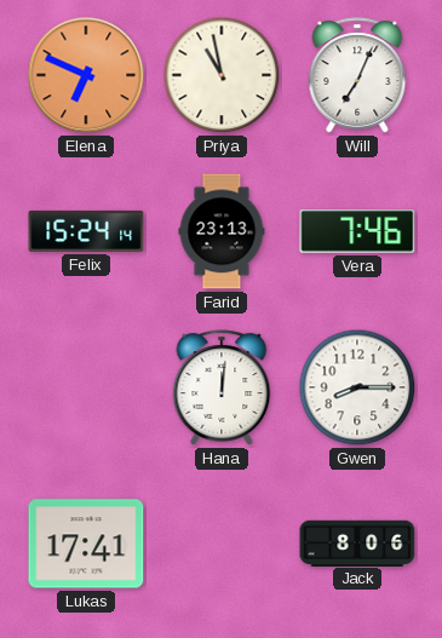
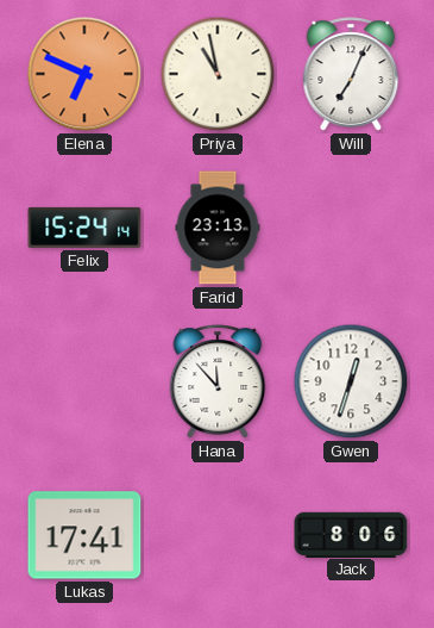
Vera: 7:46 -> none
Hana: 12:01 -> 11:53
Gwen: 8:15 -> 12:33
